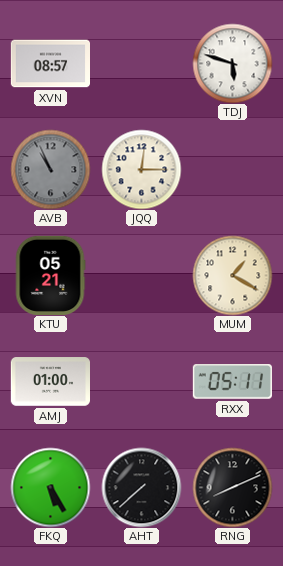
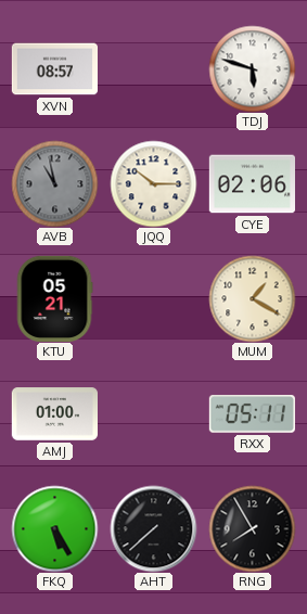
AVB: 10:56 -> 10:58
JQQ: 12:15 -> 10:15
CYE: none -> 02:06
RNG: 8:11 -> 7:55
